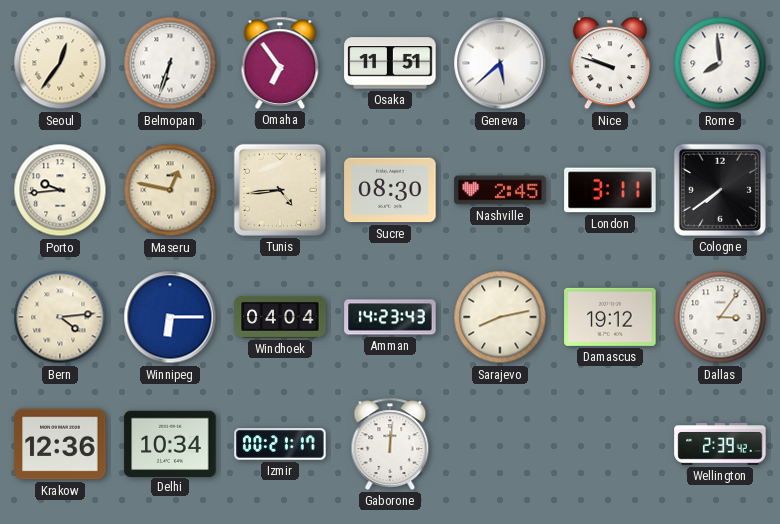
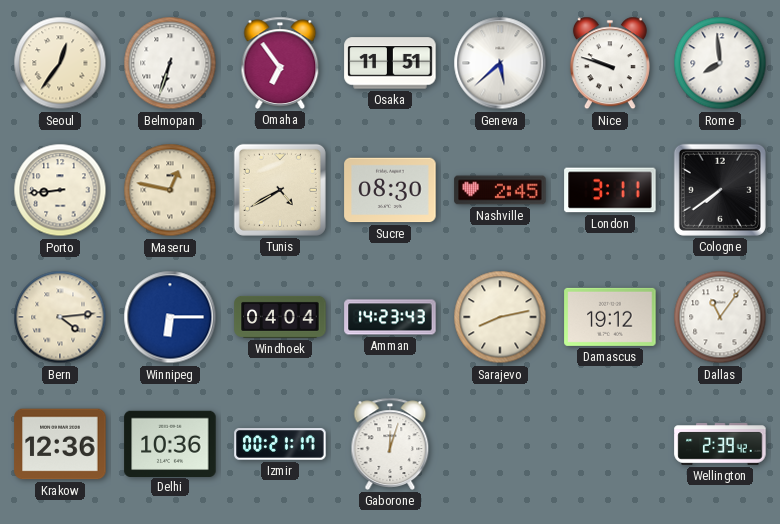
Porto: 9:44 -> 8:44
Tunis: 4:44 -> 4:40
Dallas: 3:06 -> 11:06
Delhi: 10:34 -> 10:36
Gaborone: 12:01 -> 12:03
